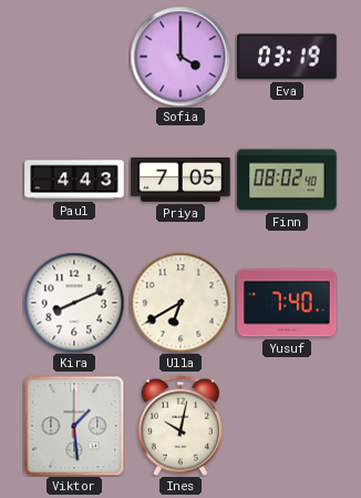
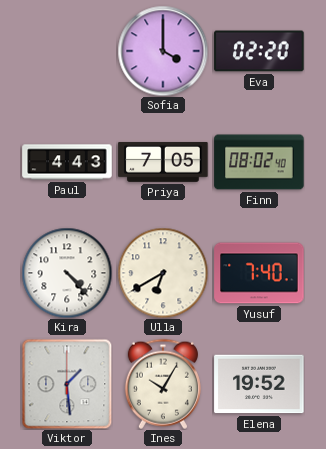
Eva: 03:19 -> 02:20
Kira: 8:11 -> 4:23
Ines: 10:02 -> 10:05
Elena: none -> 19:52
